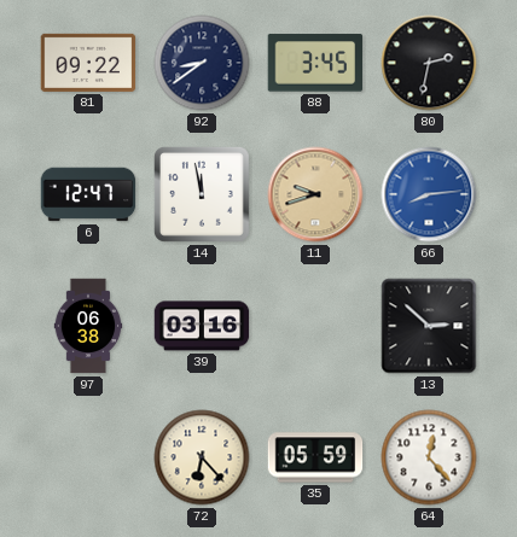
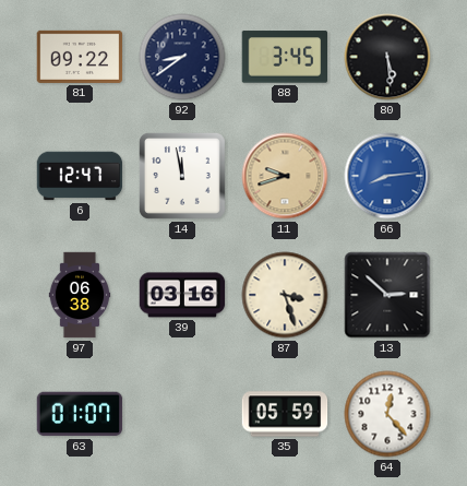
80: 2:32 -> 5:29
87: none -> 3:27
63: none -> 01:07
72: 6:23 -> none
